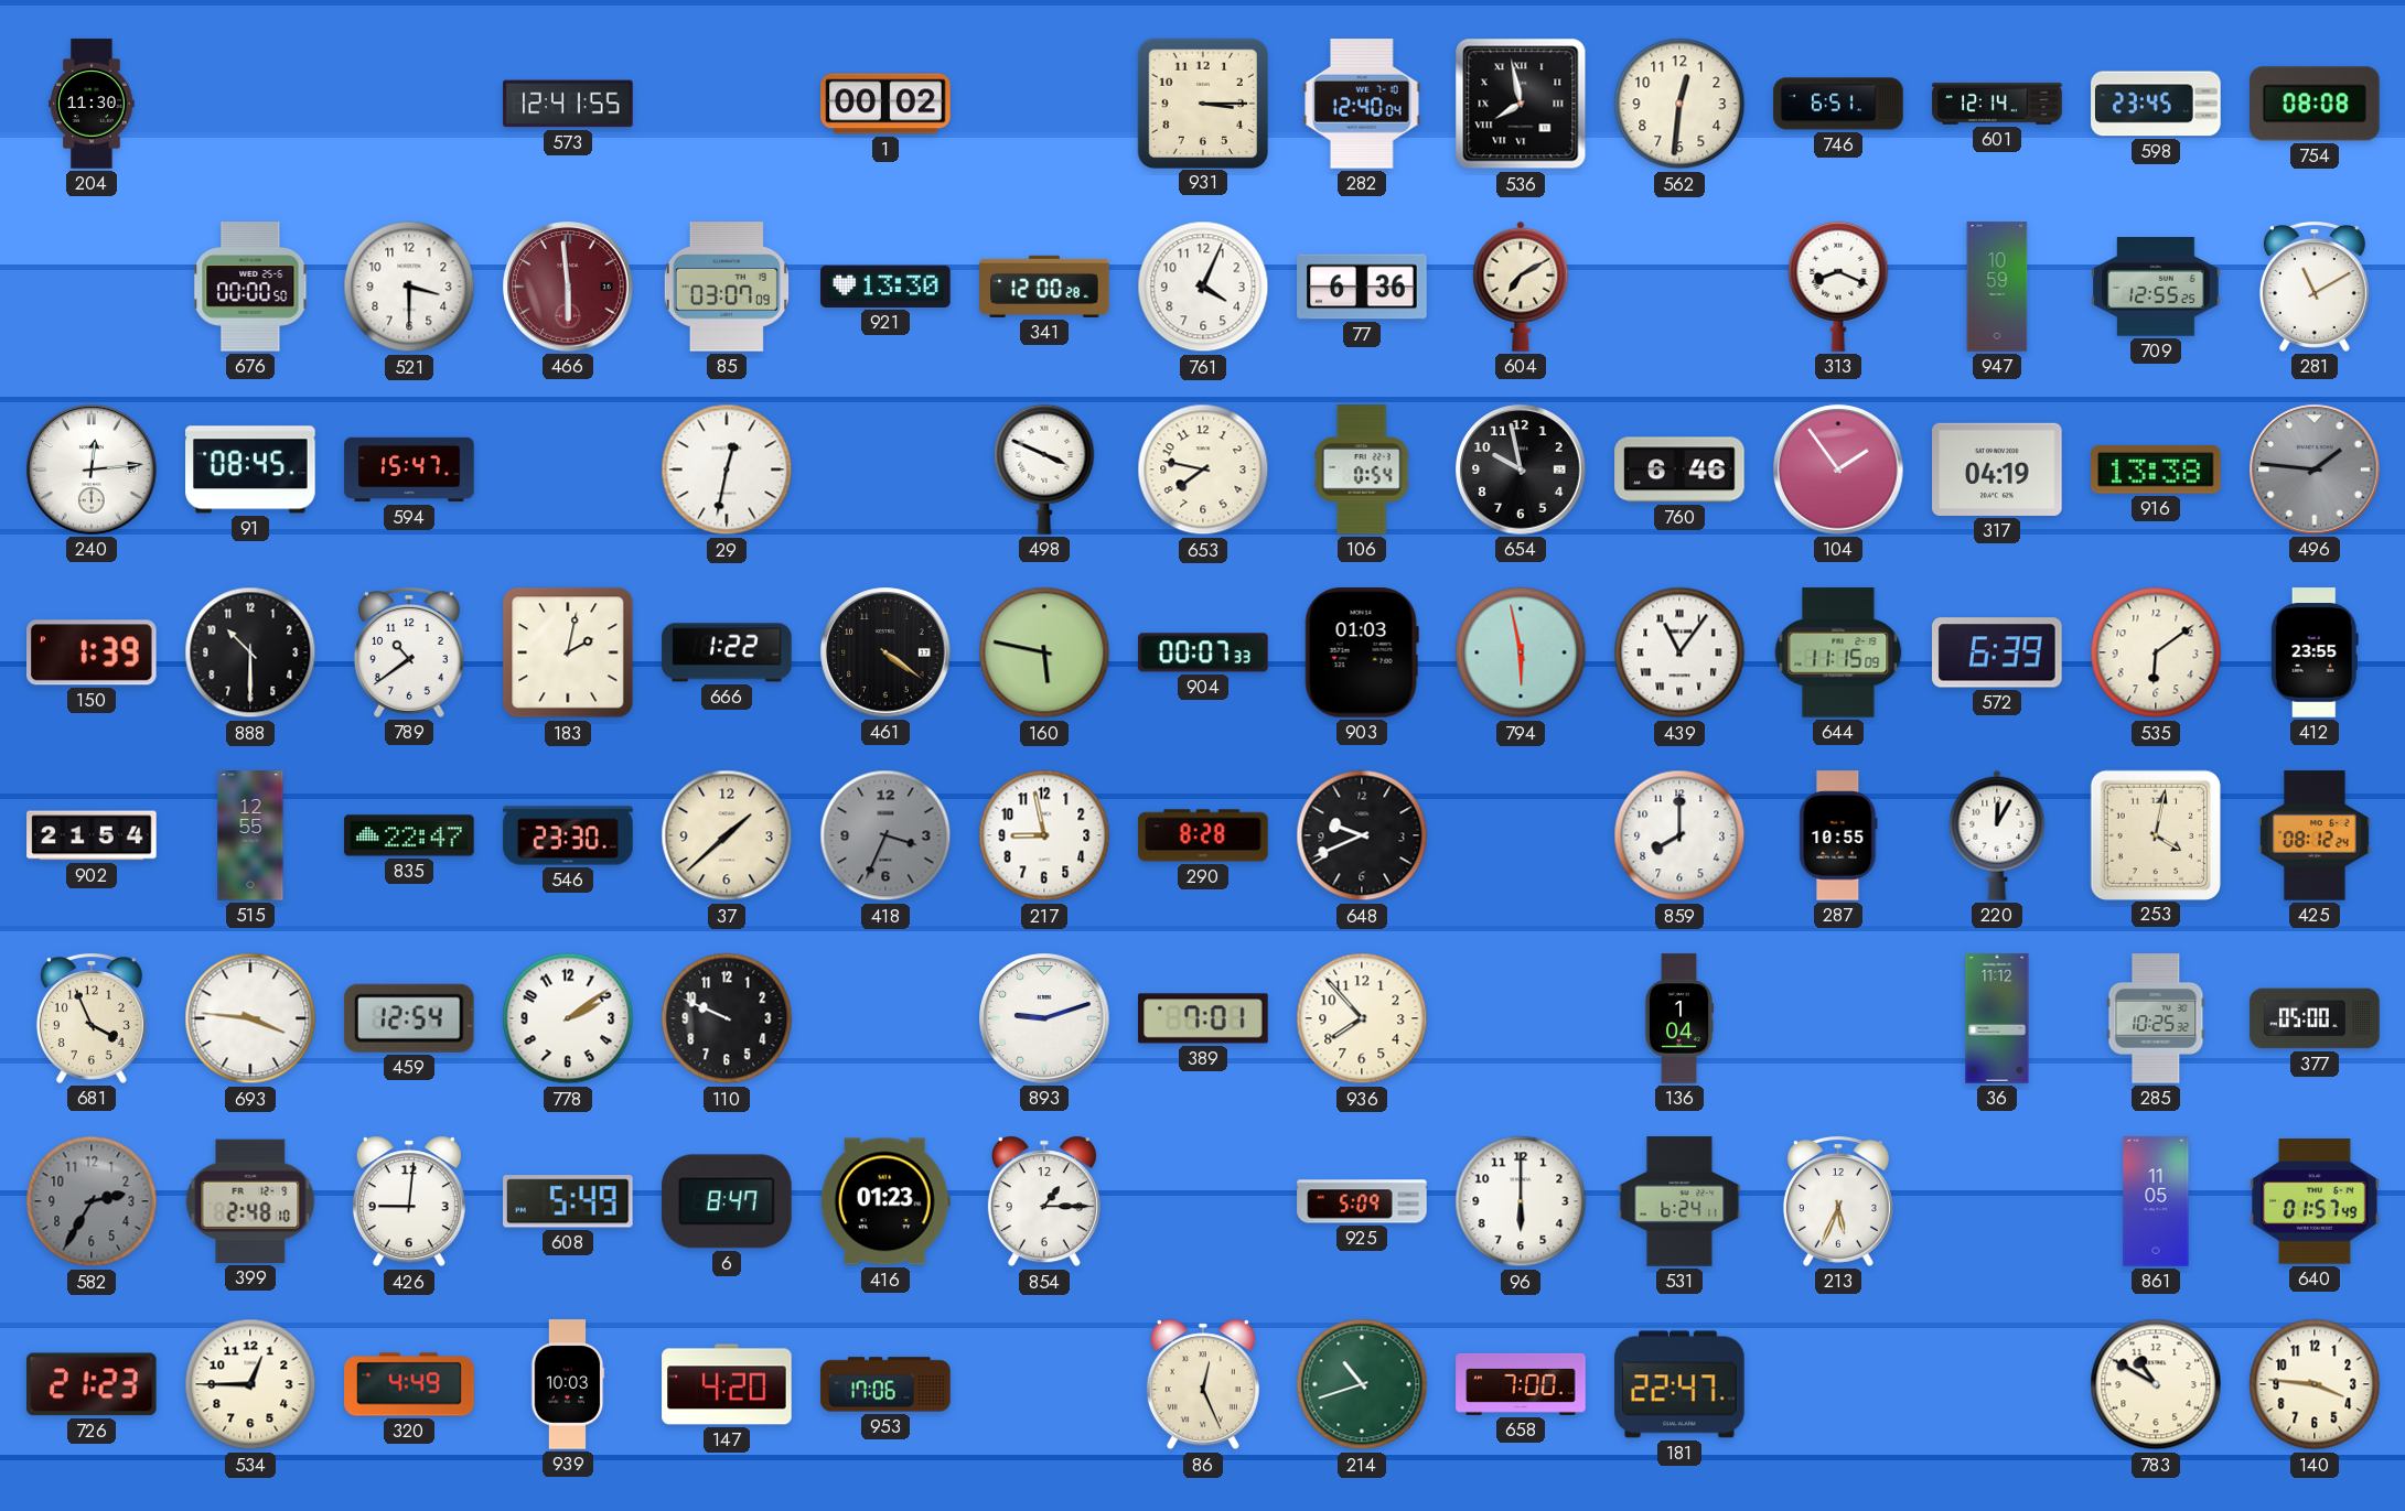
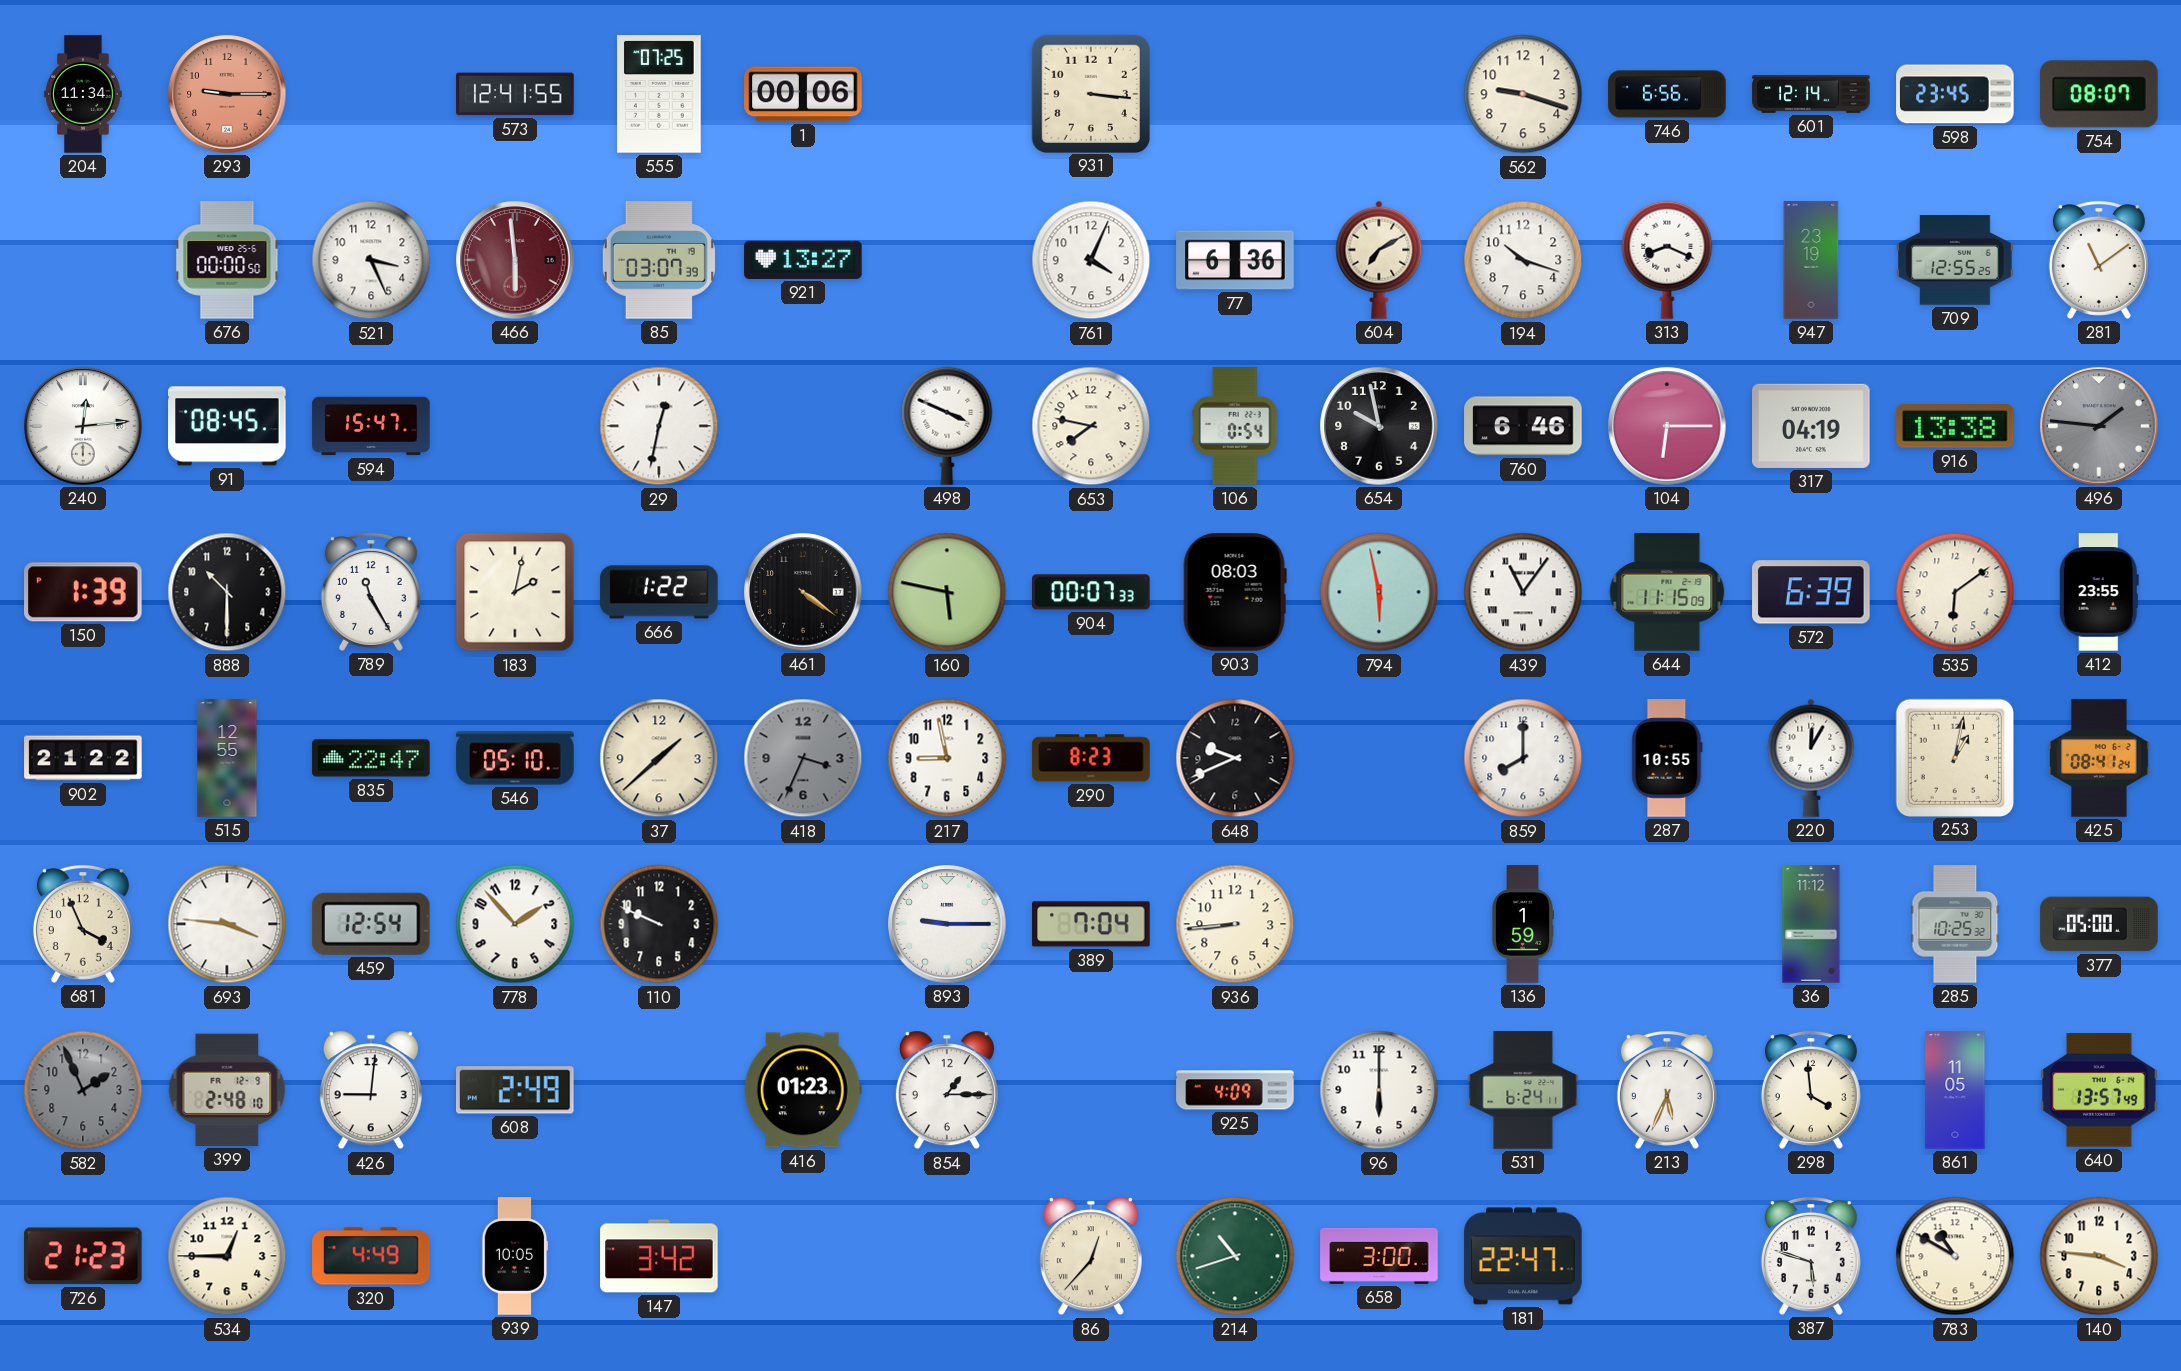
204: 11:30 -> 11:34
293: none -> 9:15
555: none -> 07:25
1: 00:02 -> 00:06
931: 3:15 -> 3:16
282: 12:40 -> none
536: 7:58 -> none
562: 12:31 -> 9:18
746: 6:51 -> 6:56
754: 08:08 -> 08:07
521: 3:30 -> 3:26
85: 03:07:09 -> 03:07:39
921: 13:30 -> 13:27
341: 12:00 -> none
194: none -> 10:18
947: 10:59 -> 23:19
281: 11:10 -> 11:09
104: 1:54 -> 6:15
789: 10:39 -> 11:25
903: 01:03 -> 08:03
902: 21:54 -> 21:22
546: 23:30 -> 05:10
290: 8:28 -> 8:23
253: 4:02 -> 1:02
425: 08:12 -> 08:41
778: 2:09 -> 1:53
893: 9:12 -> 9:15
389: 7:01 -> 7:04
936: 7:53 -> 8:44
136: 1:04 -> 1:59
582: 2:35 -> 1:56
608: 5:49 -> 2:49
6: 8:47 -> none
925: 5:09 -> 4:09
298: none -> 3:59
640: 01:57 -> 13:57
939: 10:03 -> 10:05
147: 4:20 -> 3:42
953: 17:06 -> none
86: 12:26 -> 12:37
658: 7:00 -> 3:00
387: none -> 5:48
